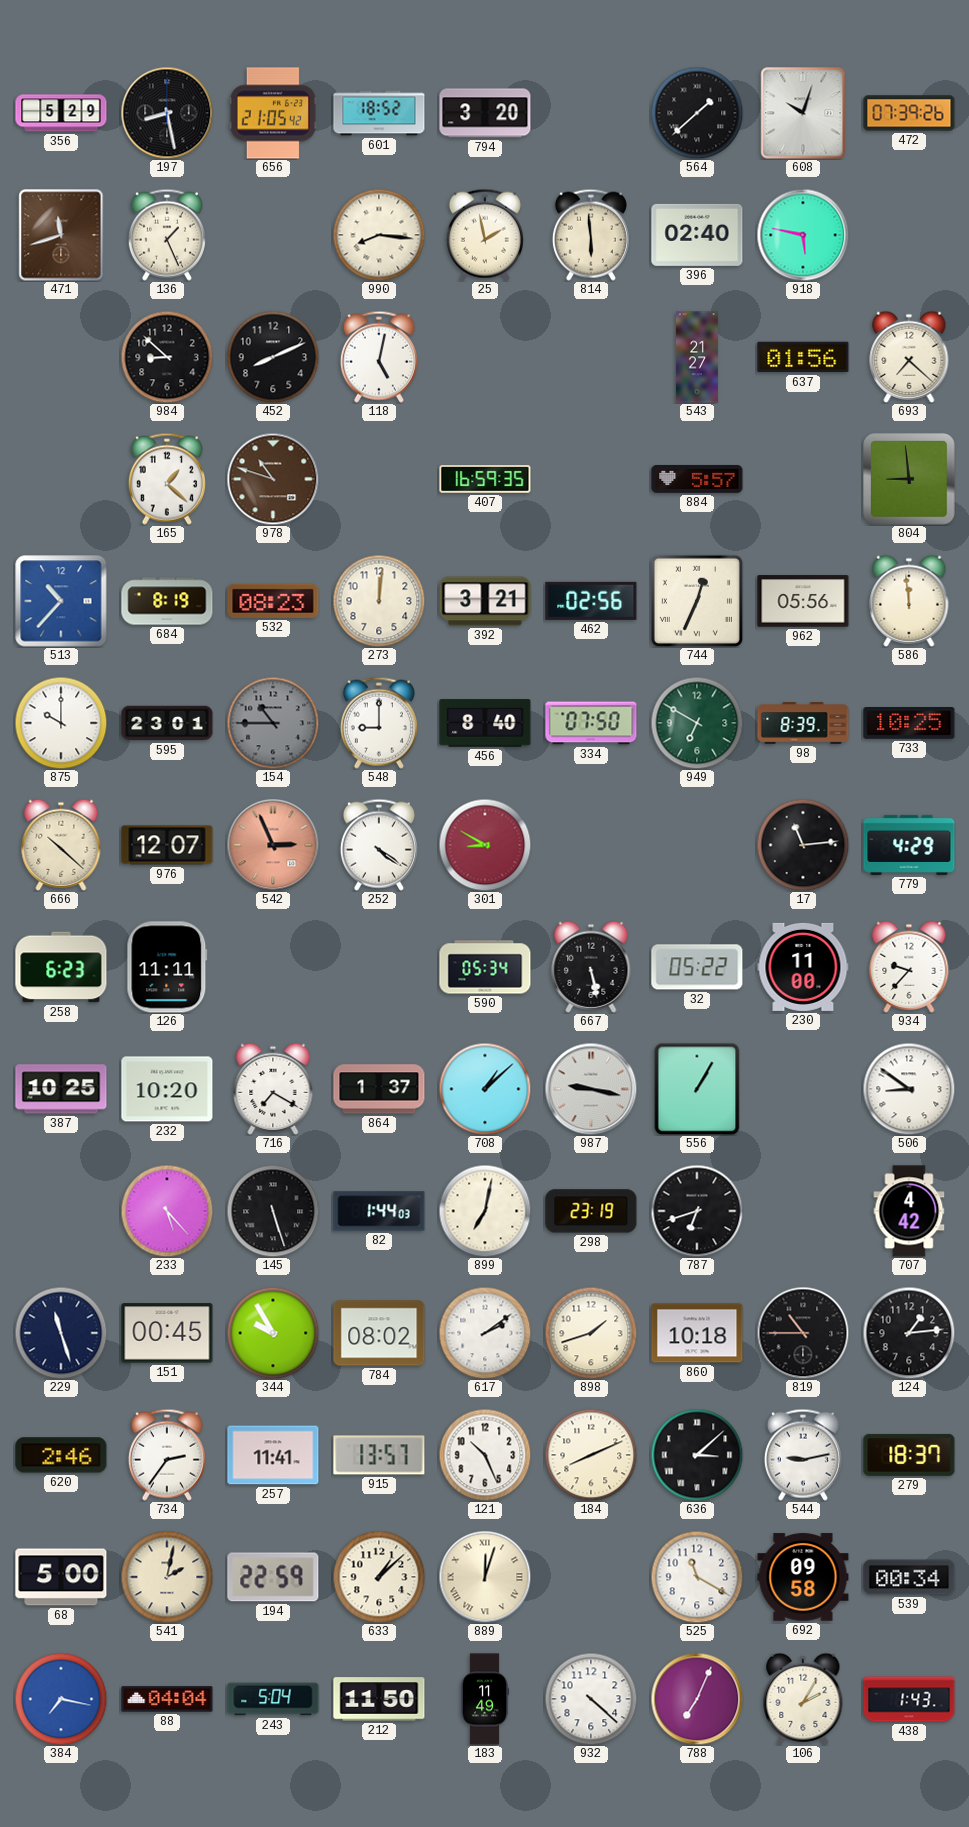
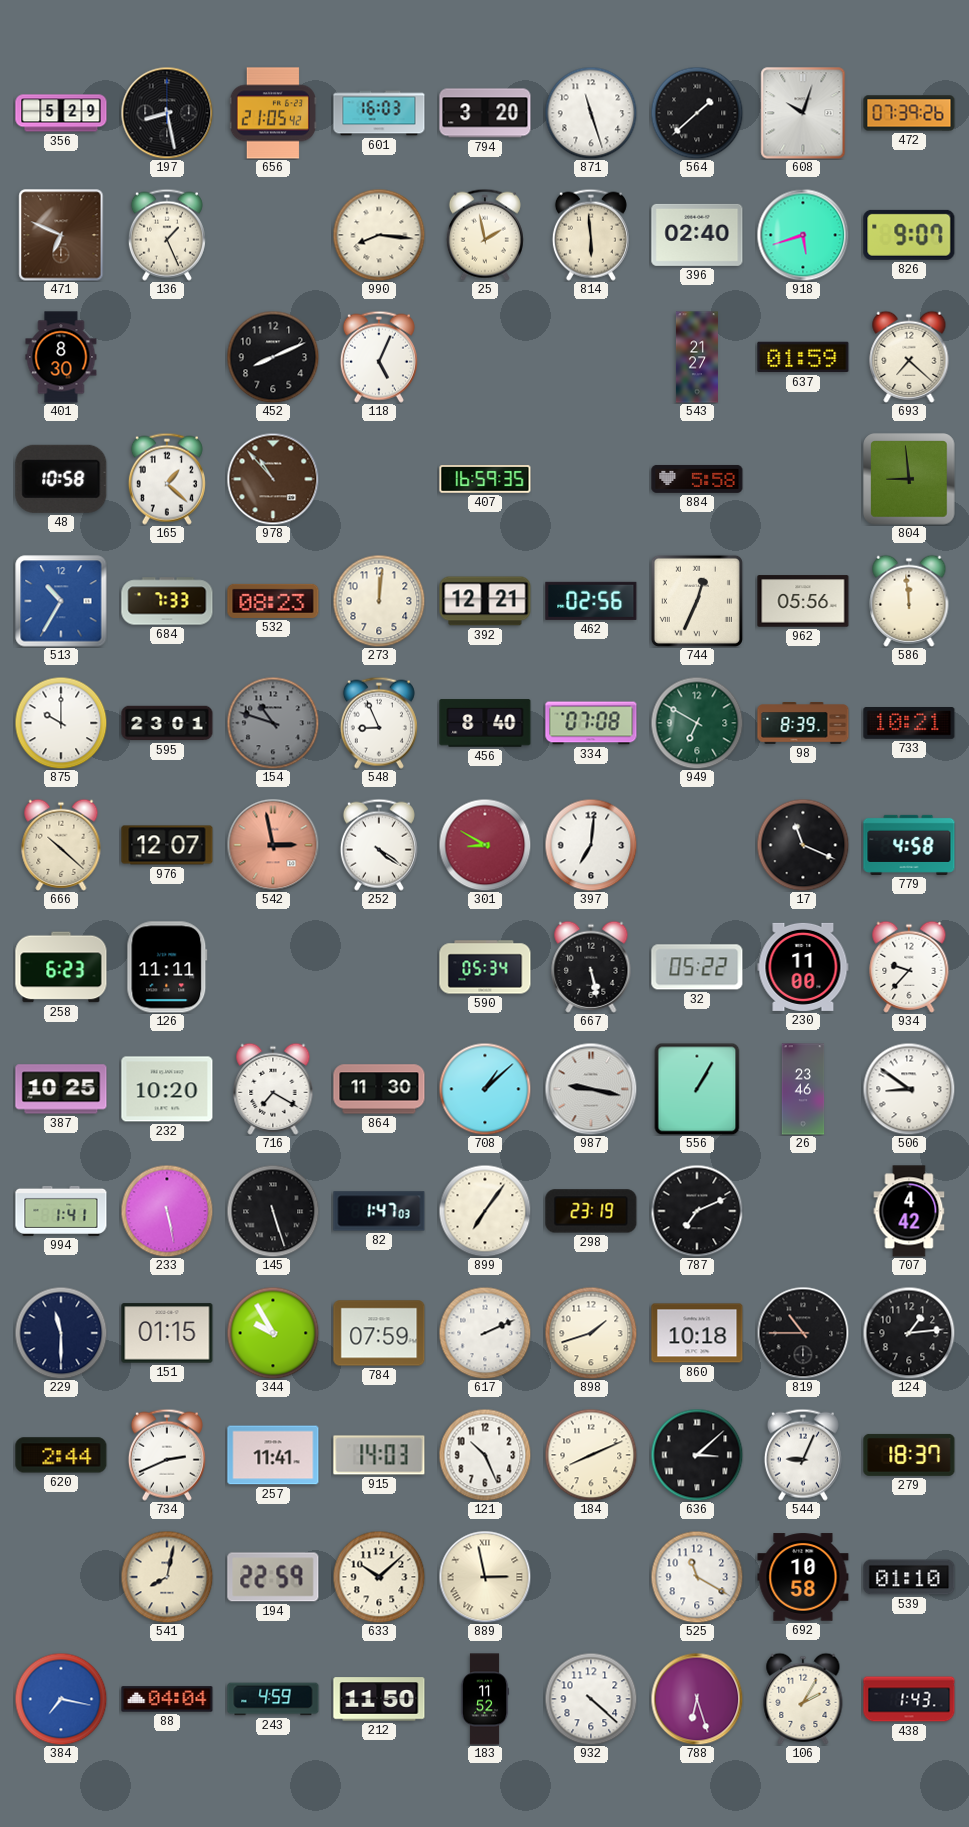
601: 18:52 -> 16:03
871: none -> 11:27
471: 11:42 -> 6:49
918: 5:47 -> 5:42
826: none -> 9:07
401: none -> 8:30
984: 8:52 -> none
118: 5:02 -> 5:04
637: 01:56 -> 01:59
48: none -> 10:58
978: 10:48 -> 10:53
884: 5:57 -> 5:58
513: 10:37 -> 10:35
684: 8:19 -> 7:33
392: 3:21 -> 12:21
154: 10:45 -> 10:48
548: 9:00 -> 8:56
334: 07:50 -> 07:08
733: 10:25 -> 10:21
542: 2:56 -> 2:58
397: none -> 7:01
17: 11:14 -> 11:19
779: 4:29 -> 4:58
864: 1:37 -> 11:30
26: none -> 23:46
994: none -> 1:41
233: 5:23 -> 5:28
82: 1:44 -> 1:47
899: 7:02 -> 7:06
787: 6:42 -> 7:11
229: 11:27 -> 11:30
151: 00:45 -> 01:15
784: 08:02 -> 07:59
617: 2:09 -> 2:11
620: 2:46 -> 2:44
734: 2:36 -> 2:41
915: 13:57 -> 14:03
544: 9:13 -> 9:04
68: 5:00 -> none
541: 2:02 -> 8:02
633: 1:08 -> 10:08
889: 12:03 -> 2:58
692: 09:58 -> 10:58
539: 00:34 -> 01:10
243: 5:04 -> 4:59
183: 11:49 -> 11:52
788: 7:04 -> 6:27
